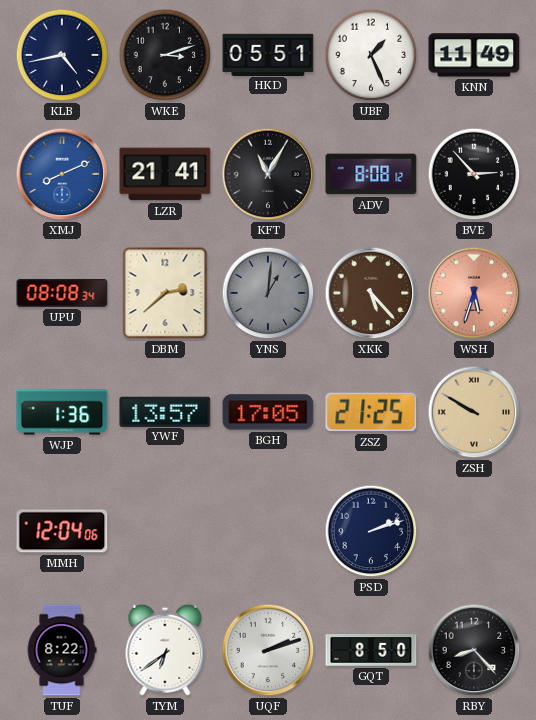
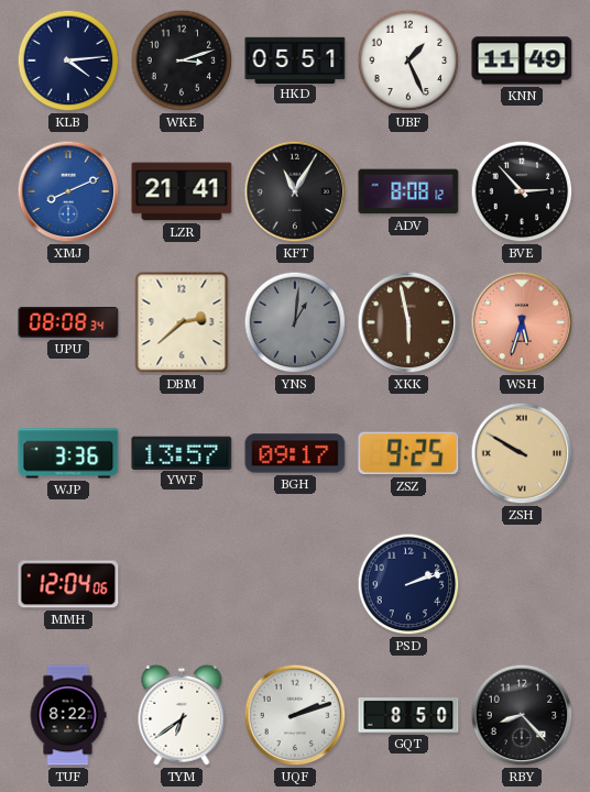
KLB: 4:43 -> 4:14
XKK: 5:23 -> 5:58
WJP: 1:36 -> 3:36
BGH: 17:05 -> 09:17
ZSZ: 21:25 -> 9:25
